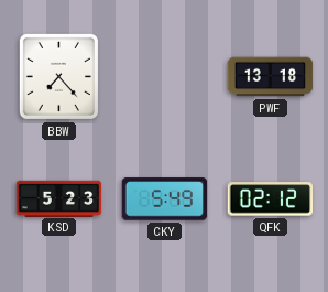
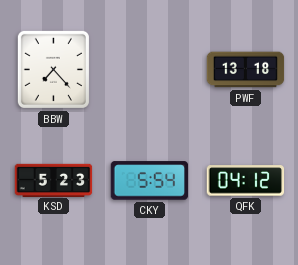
CKY: 5:49 -> 5:54
QFK: 02:12 -> 04:12
